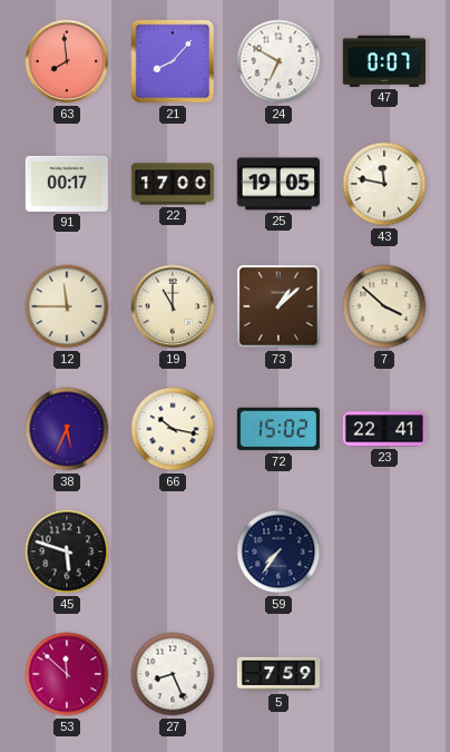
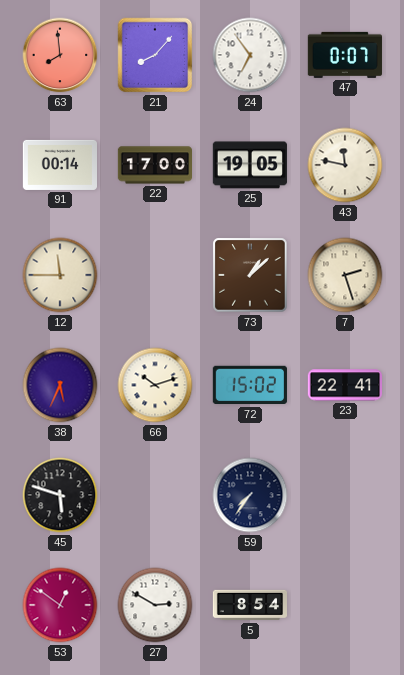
24: 6:50 -> 6:54
91: 00:17 -> 00:14
19: 11:00 -> none
7: 3:52 -> 2:27
66: 10:17 -> 10:12
53: 11:52 -> 12:51
27: 8:26 -> 2:50
5: 7:59 -> 8:54
